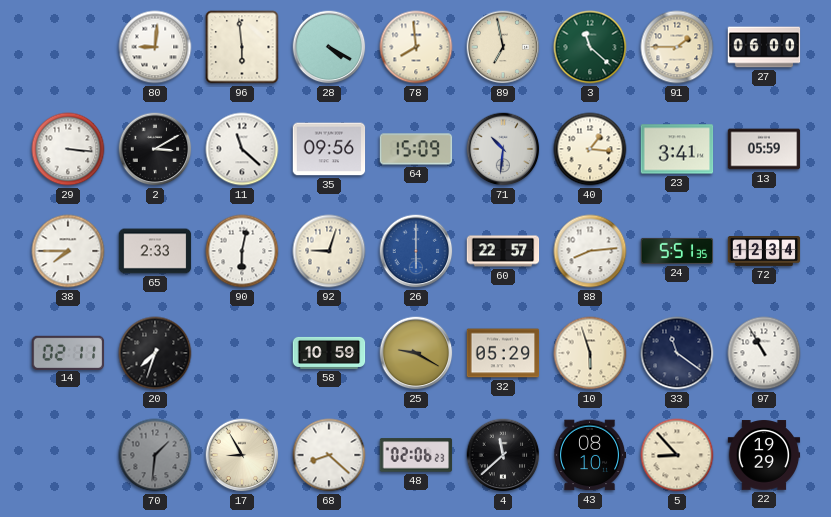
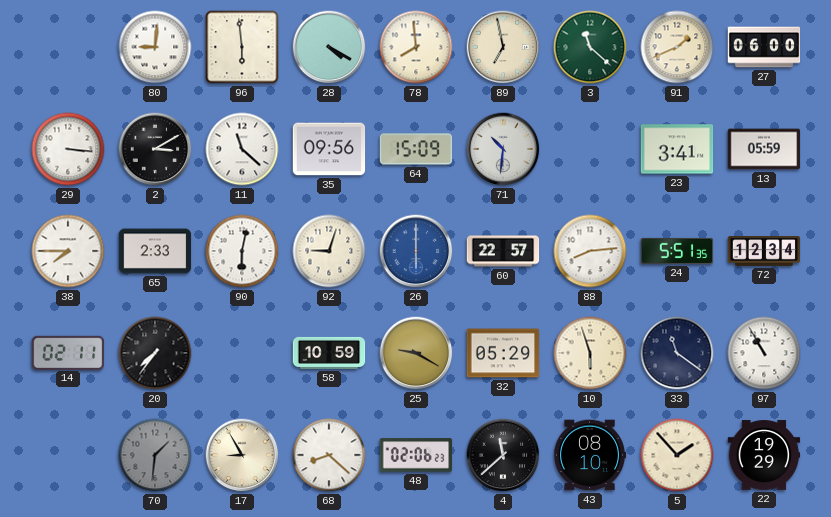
91: 1:45 -> 1:41
40: 1:16 -> none
20: 7:33 -> 7:36
5: 8:53 -> 1:53
